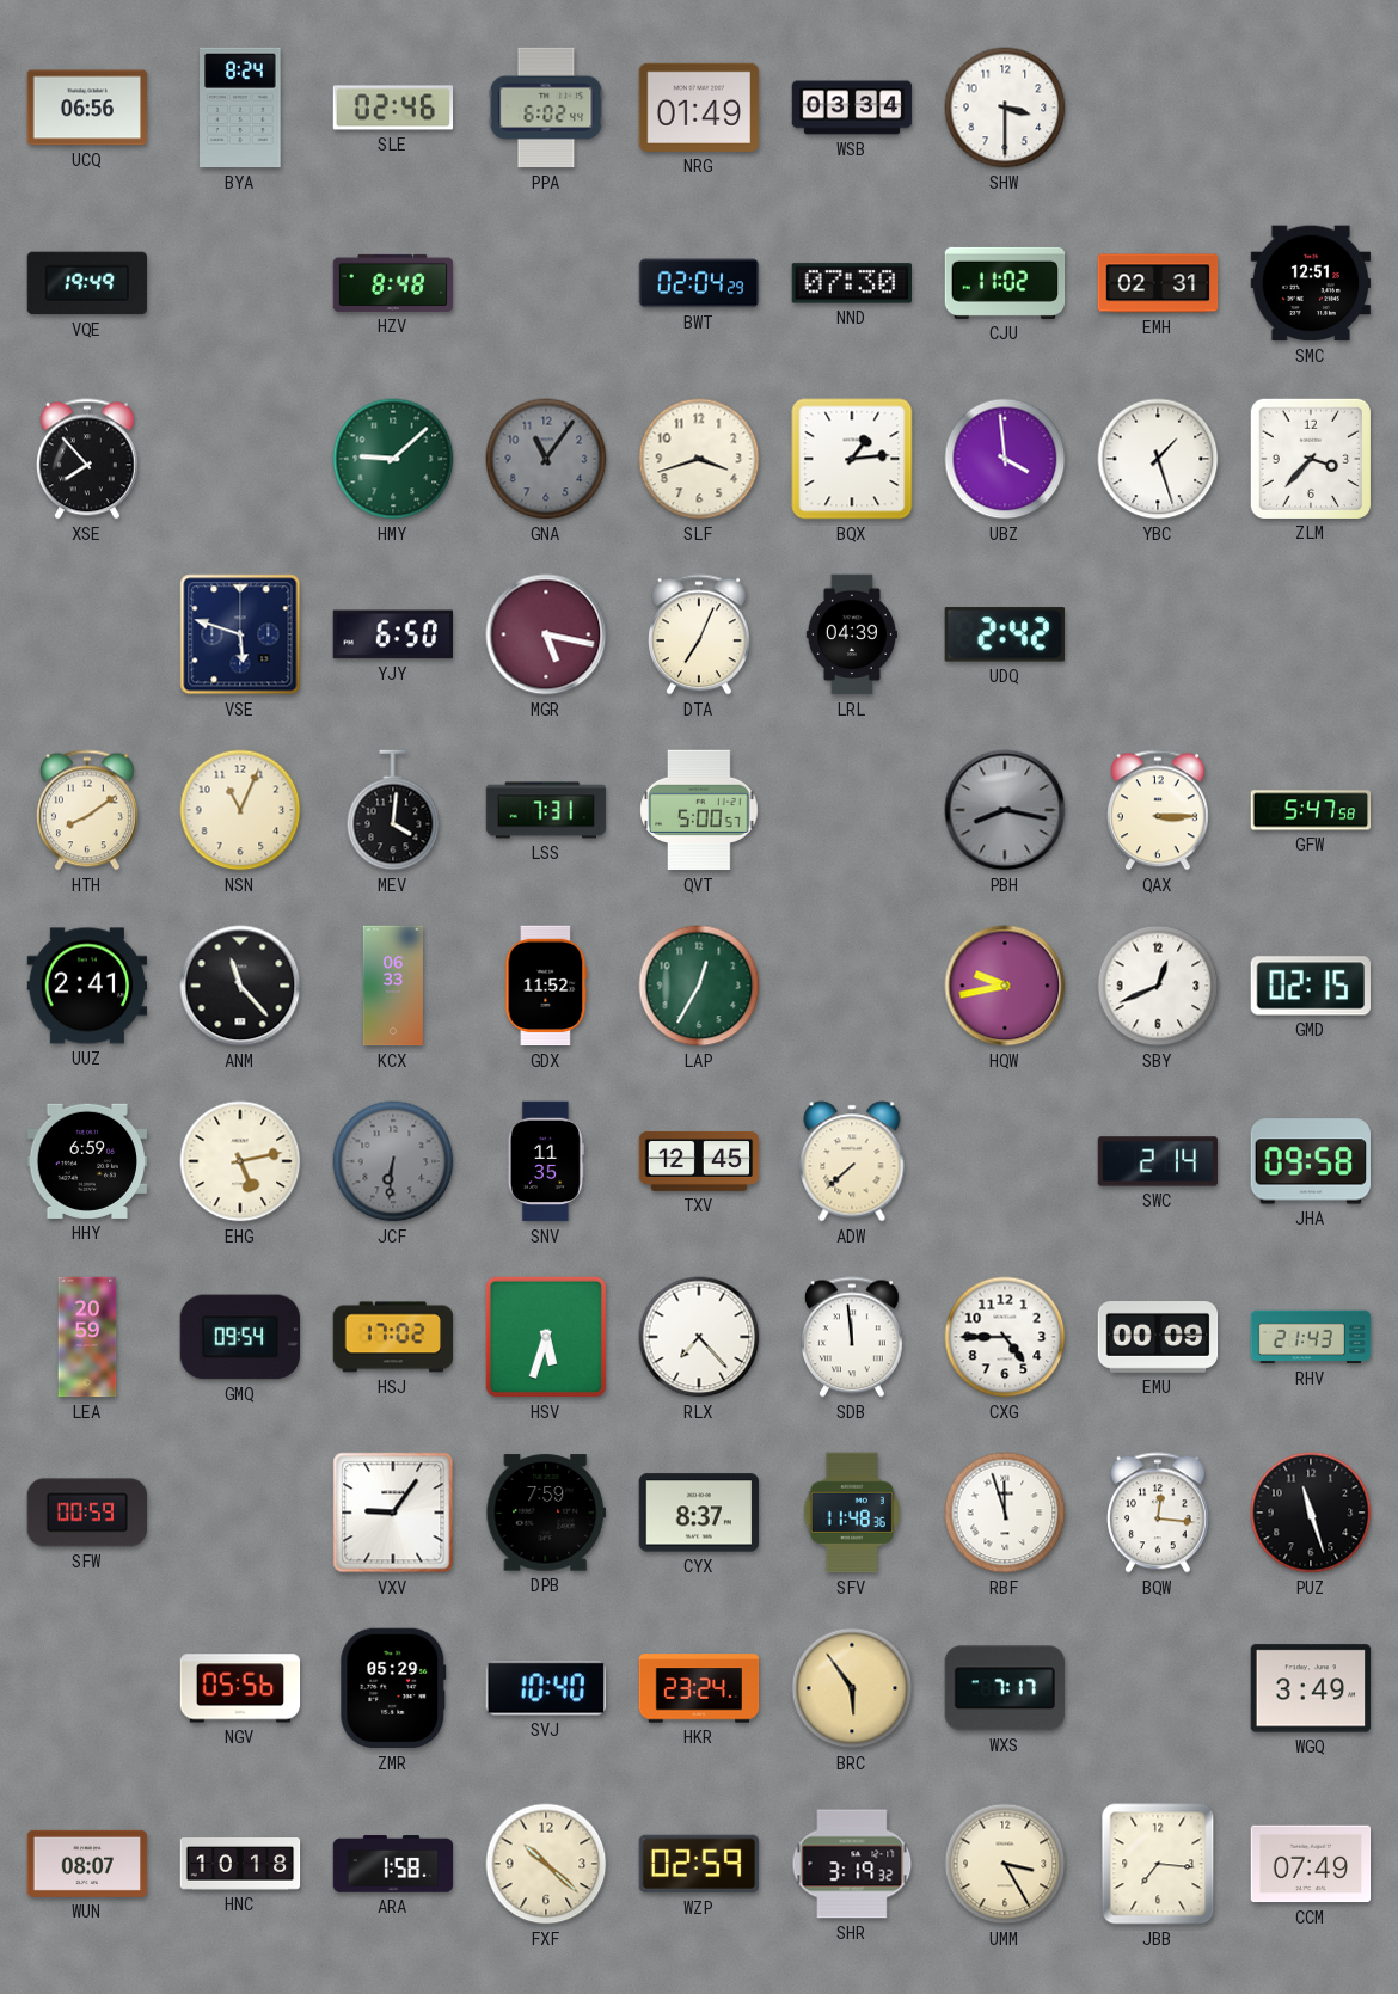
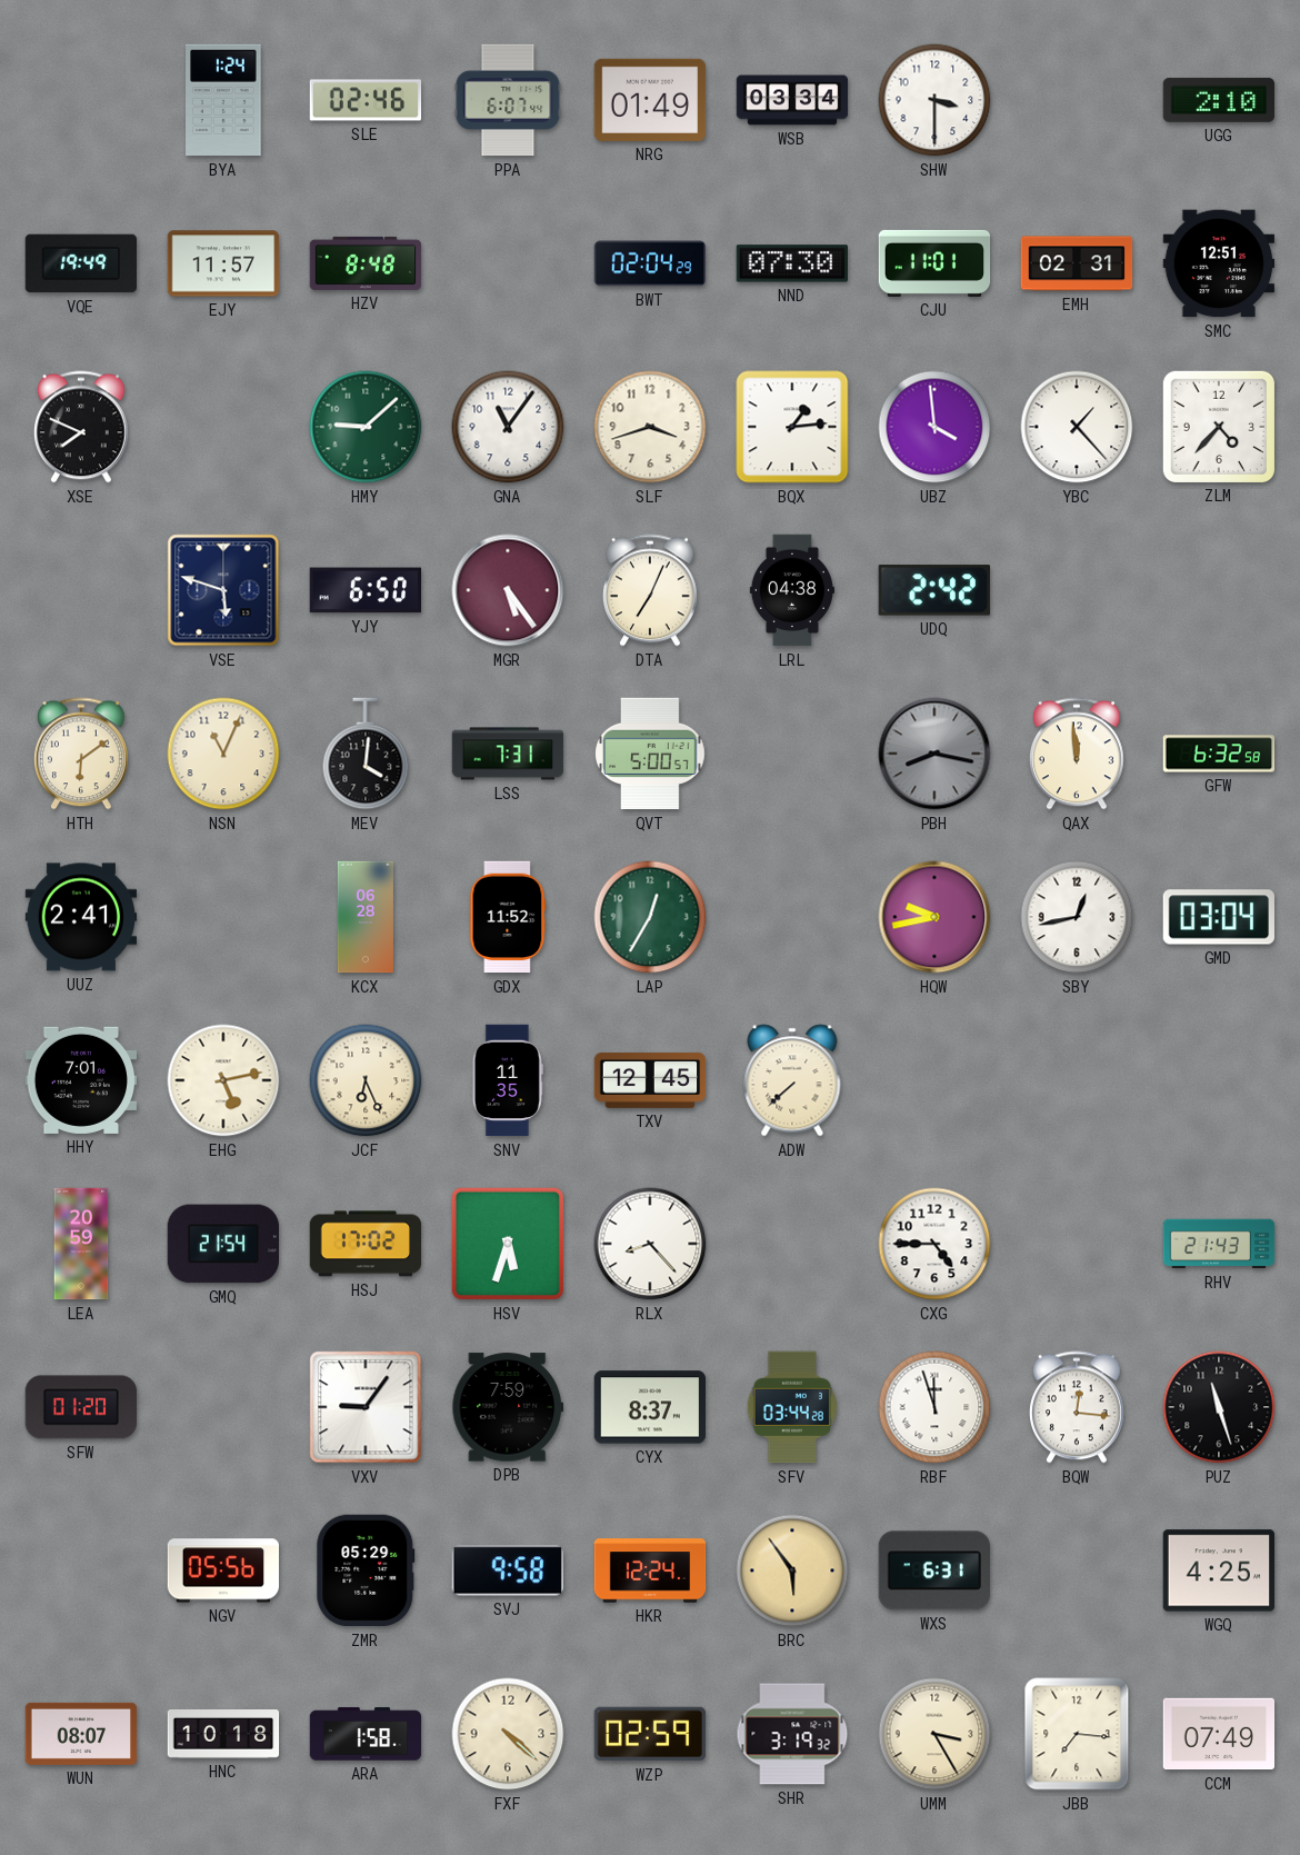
UCQ: 06:56 -> none
BYA: 8:24 -> 1:24
PPA: 6:02 -> 6:07
UGG: none -> 2:10
EJY: none -> 11:57
CJU: 11:02 -> 11:01
XSE: 7:53 -> 7:49
GNA dial: grey -> white
YBC: 1:27 -> 1:23
ZLM: 3:37 -> 4:37
MGR: 5:17 -> 5:24
LRL: 04:39 -> 04:38
HTH: 8:09 -> 6:09
QAX: 3:15 -> 11:59
GFW: 5:47 -> 6:32
ANM: 11:23 -> none
KCX: 06:33 -> 06:28
SBY: 12:41 -> 12:43
GMD: 02:15 -> 03:04
HHY: 6:59 -> 7:01
JCF: 6:31 -> 6:26
JCF dial: grey -> cream
SWC: 2:14 -> none
JHA: 09:58 -> none
GMQ: 09:54 -> 21:54
RLX: 7:23 -> 8:23
SDB: 11:59 -> none
EMU: 00:09 -> none
SFW: 00:59 -> 01:20
SFV: 11:48 -> 03:44
SVJ: 10:40 -> 9:58
HKR: 23:24 -> 12:24
WXS: 7:17 -> 6:31
WGQ: 3:49 -> 4:25
FXF: 10:22 -> 4:22
